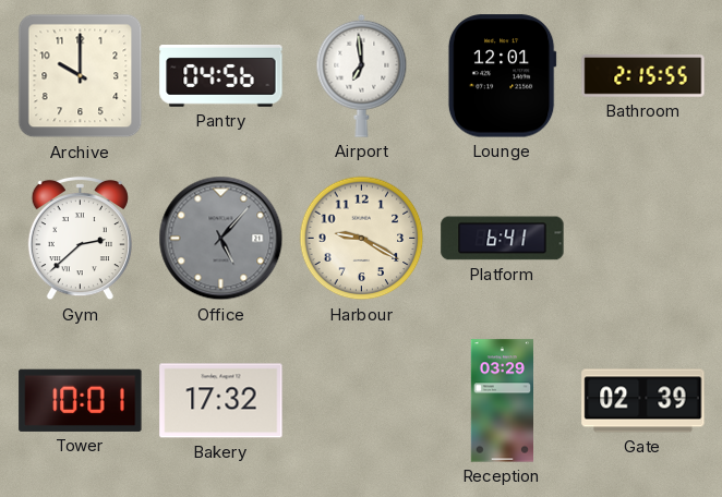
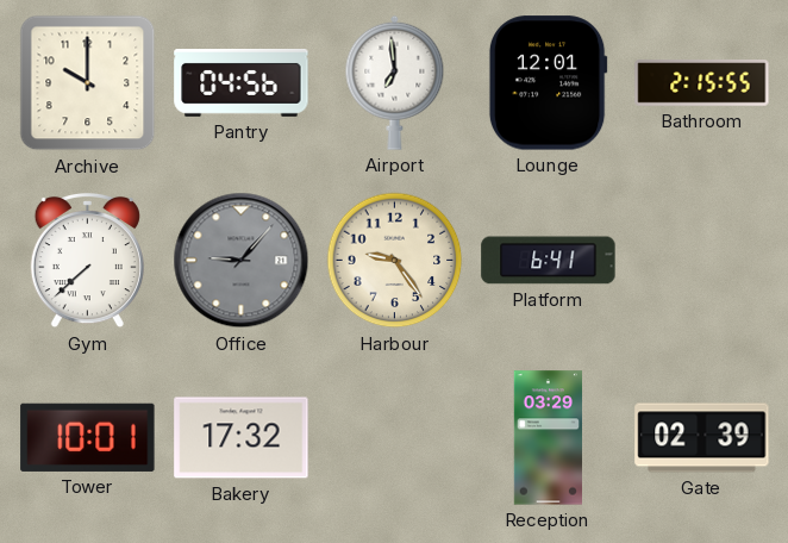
Gym: 2:38 -> 7:38
Office: 5:07 -> 9:07
Harbour: 9:20 -> 9:24
